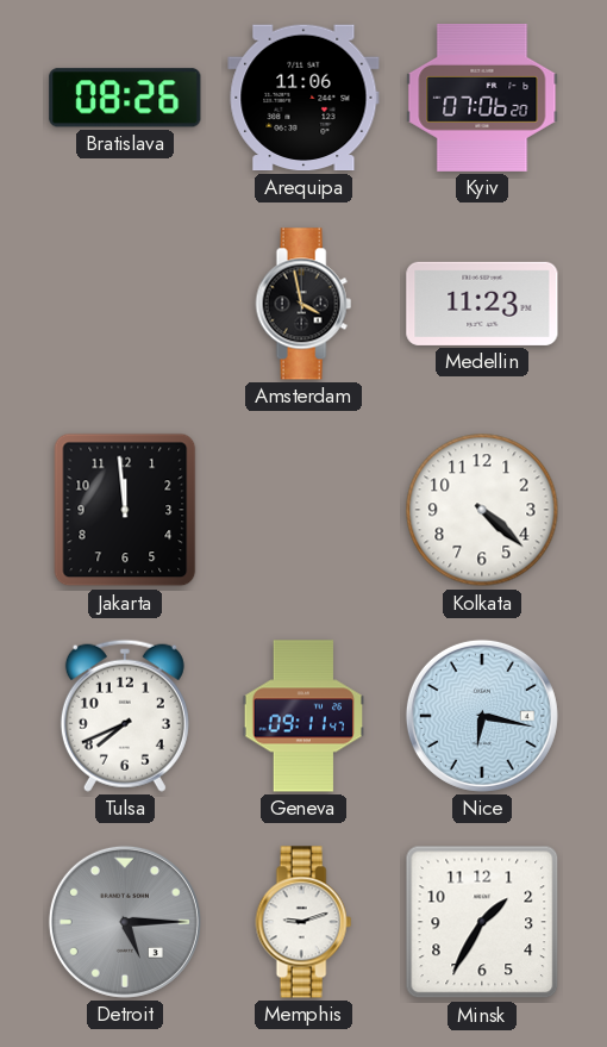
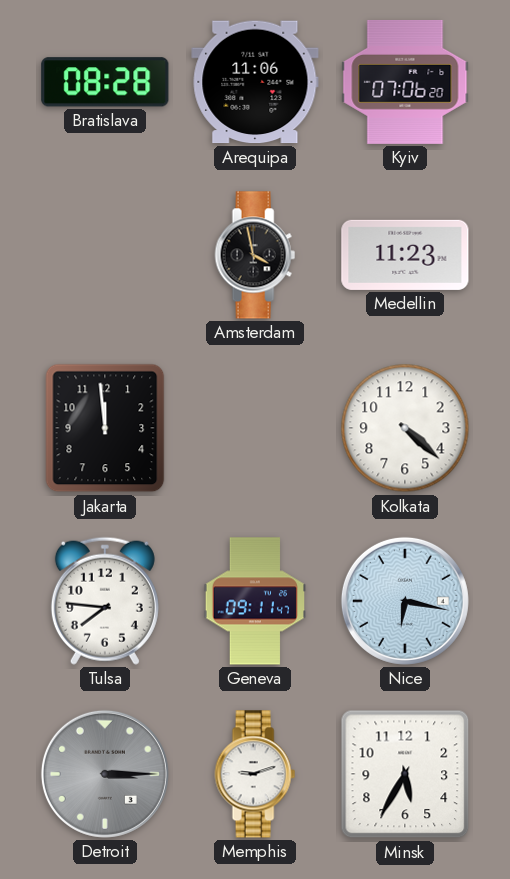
Bratislava: 08:26 -> 08:28
Tulsa: 7:41 -> 7:46
Detroit: 5:15 -> 3:15
Minsk: 1:35 -> 5:35
